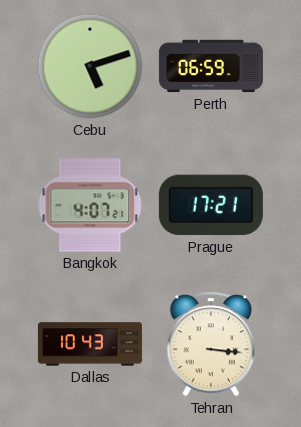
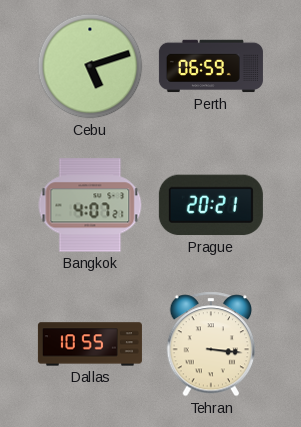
Prague: 17:21 -> 20:21
Dallas: 10:43 -> 10:55
